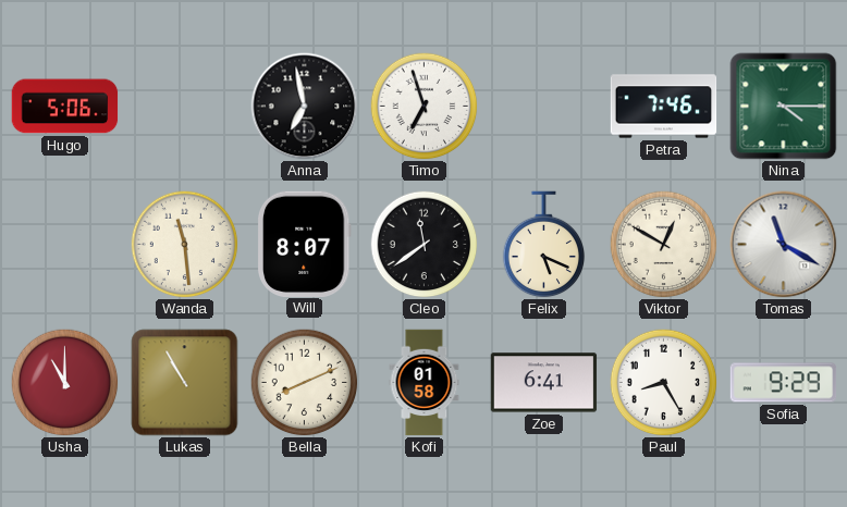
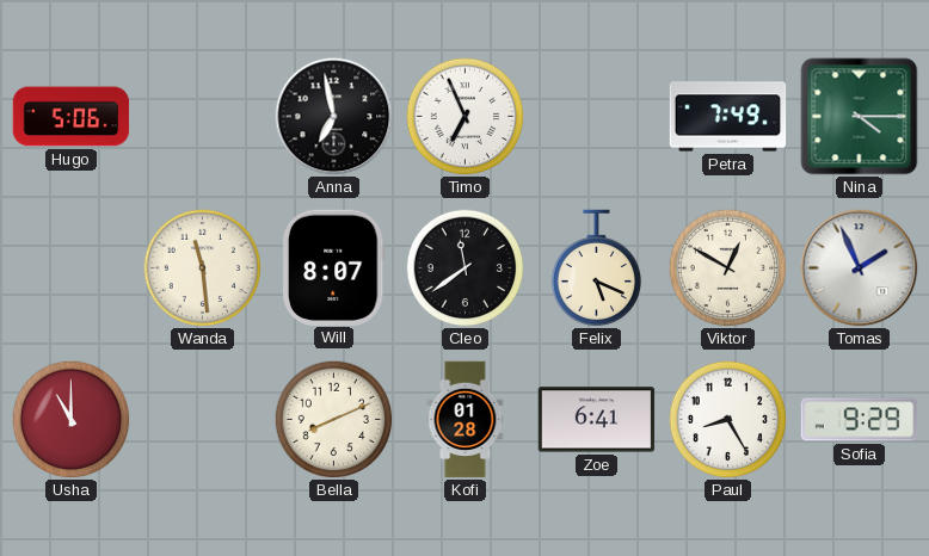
Timo: 6:57 -> 6:56
Petra: 7:46 -> 7:49
Tomas: 11:20 -> 1:56
Lukas: 10:55 -> none
Kofi: 01:58 -> 01:28
